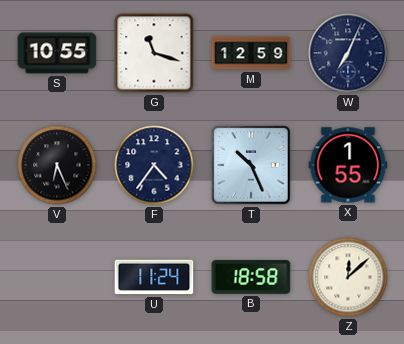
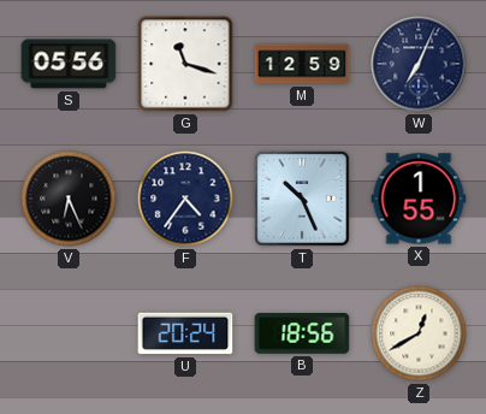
S: 10:55 -> 05:56
U: 11:24 -> 20:24
B: 18:58 -> 18:56
Z: 12:08 -> 12:40
